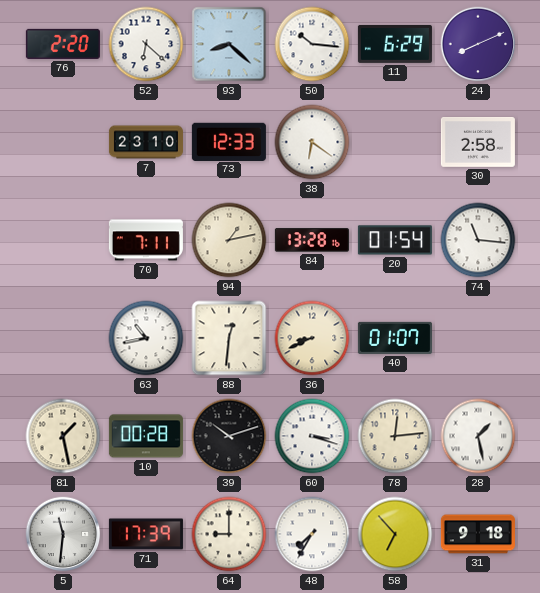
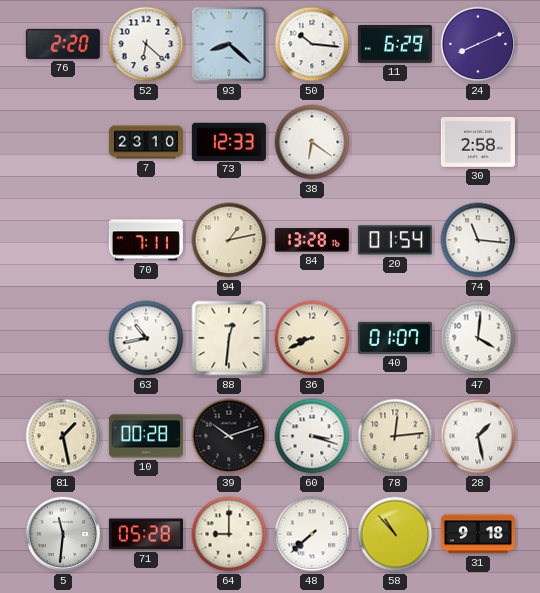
47: none -> 4:01
71: 17:39 -> 05:28
48: 7:35 -> 7:38
58: 6:53 -> 10:53
